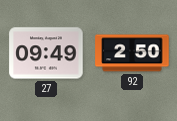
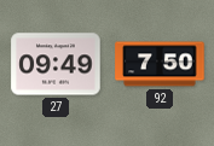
92: 2:50 -> 7:50
